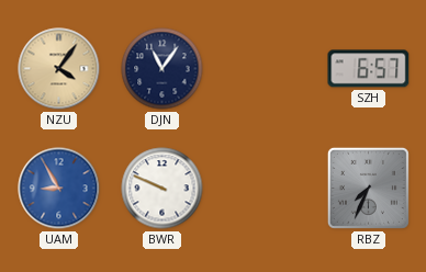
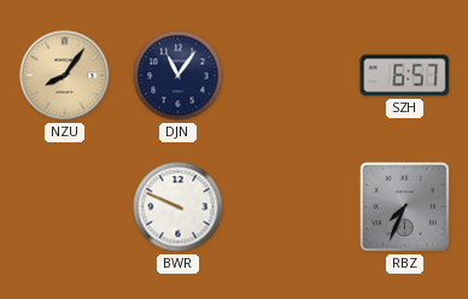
NZU: 4:06 -> 8:06
UAM: 8:55 -> none
